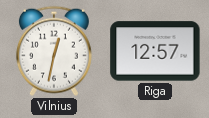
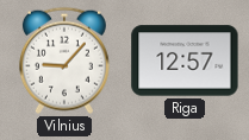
Vilnius: 12:32 -> 9:07
